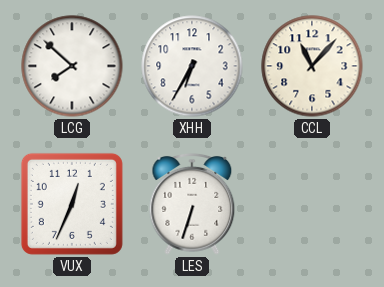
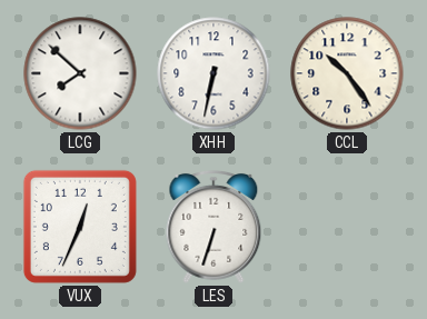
XHH: 6:35 -> 6:32
CCL: 11:07 -> 10:24
